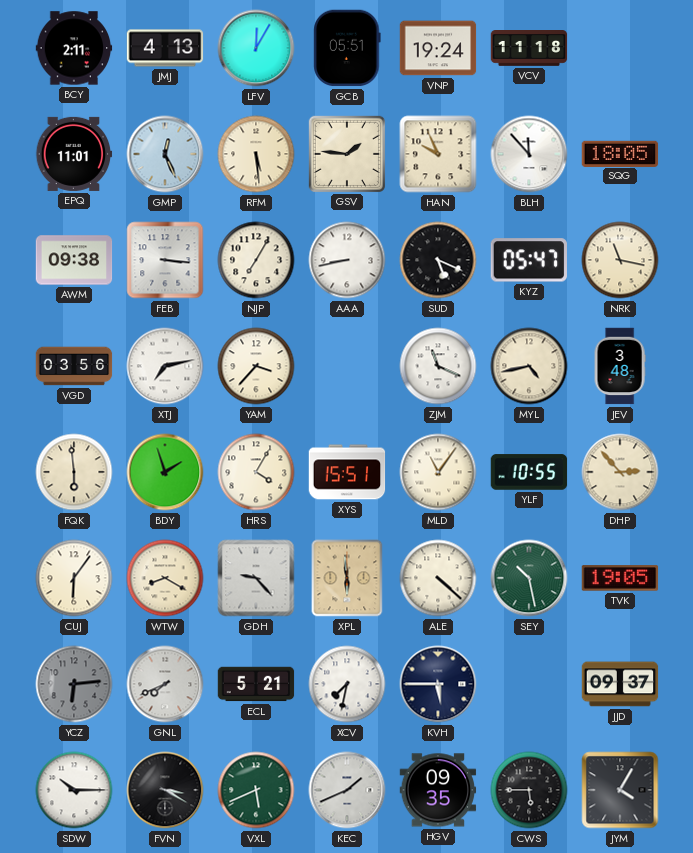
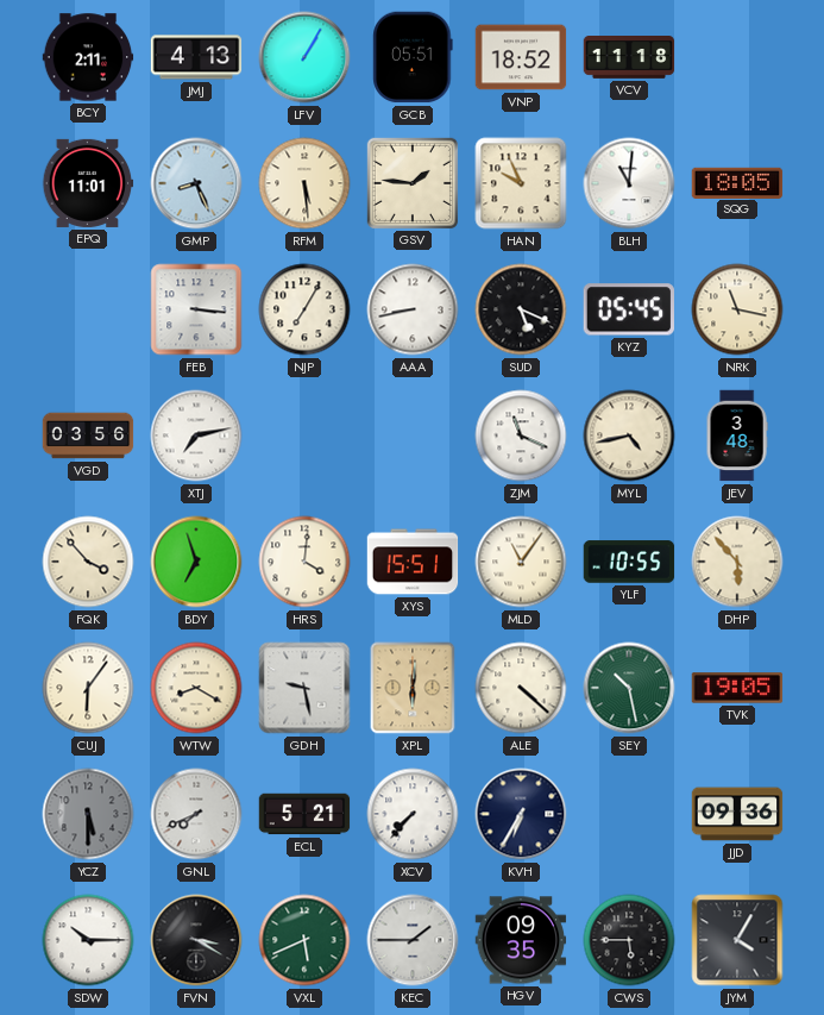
LFV: 12:05 -> 1:05
VNP: 19:24 -> 18:52
GMP: 12:26 -> 8:26
BLH: 11:53 -> 11:01
AWM: 09:38 -> none
KYZ: 05:47 -> 05:45
YAM: 3:37 -> none
FQK: 5:59 -> 3:53
BDY: 1:57 -> 6:57
HRS: 4:05 -> 4:01
DHP: 2:53 -> 5:53
GDH: 9:23 -> 9:28
XPL: 5:59 -> 6:01
YCZ: 6:14 -> 5:30
XCV: 7:32 -> 7:37
KVH: 5:45 -> 6:35
JJD: 09:37 -> 09:36
KEC: 1:41 -> 1:45
